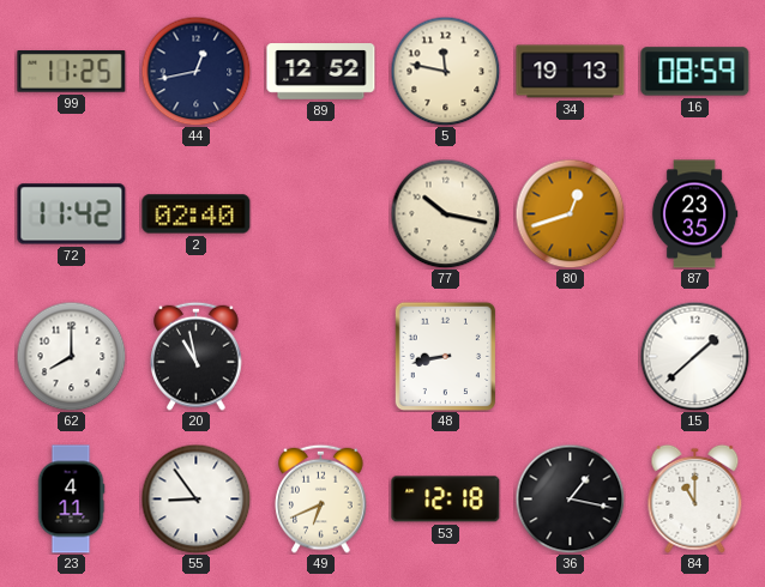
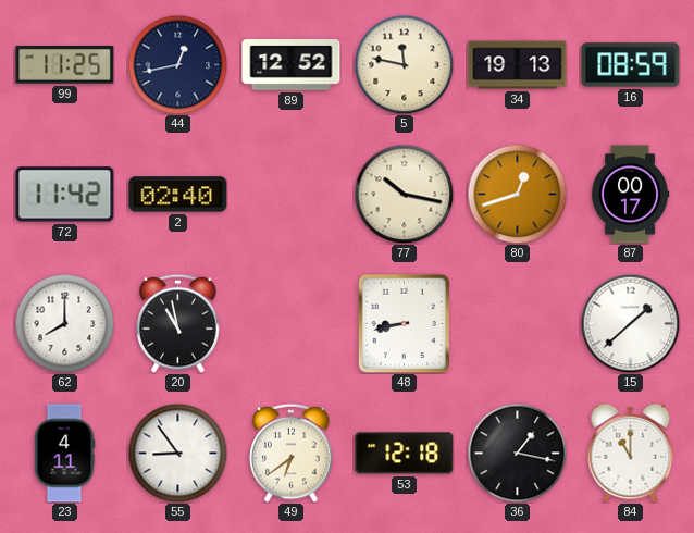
87: 23:35 -> 00:17
49: 6:41 -> 6:39
